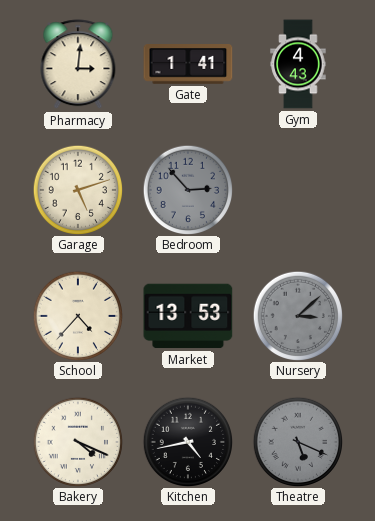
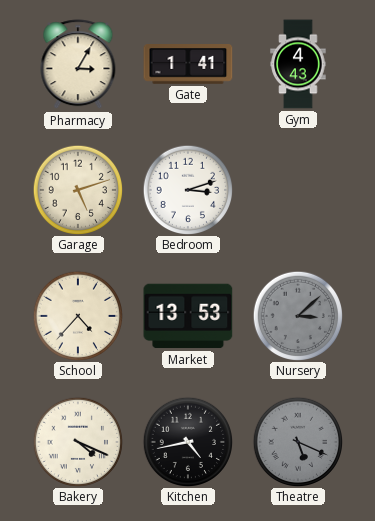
Pharmacy: 3:01 -> 3:05
Bedroom: 2:53 -> 3:12
Bedroom dial: grey -> white
